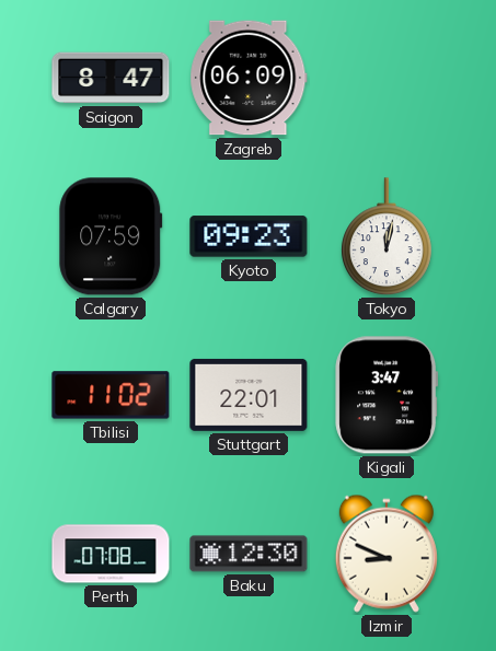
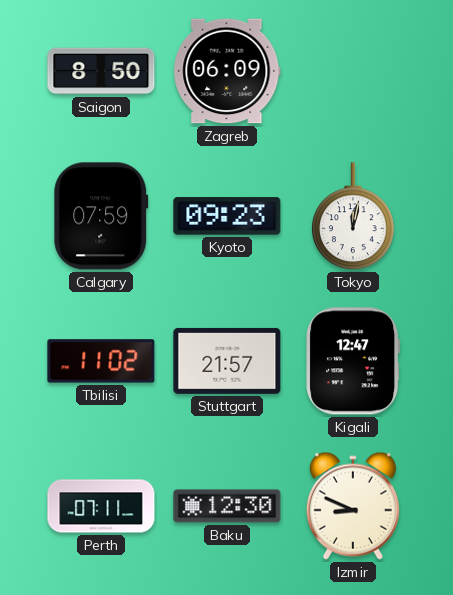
Saigon: 8:47 -> 8:50
Stuttgart: 22:01 -> 21:57
Kigali: 3:47 -> 12:47
Perth: 07:08 -> 07:11
